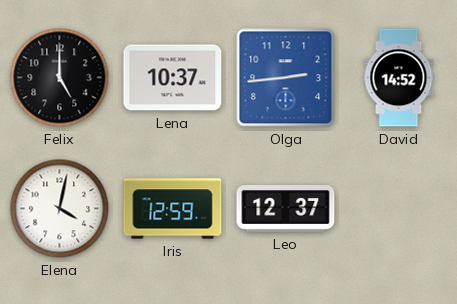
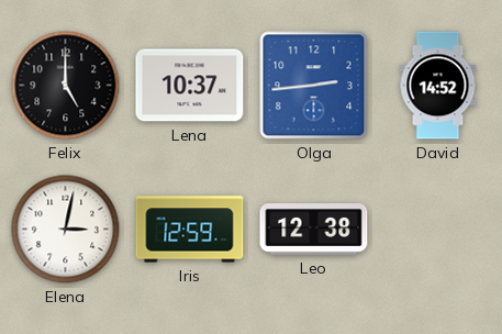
Elena: 4:02 -> 3:02
Leo: 12:37 -> 12:38
